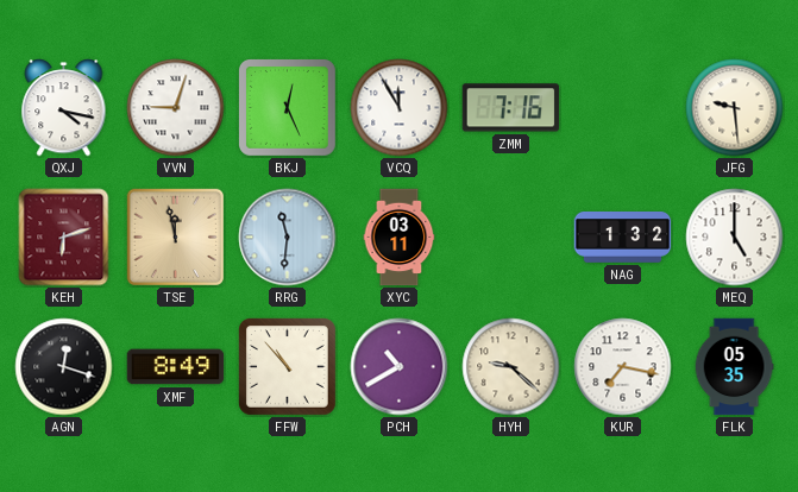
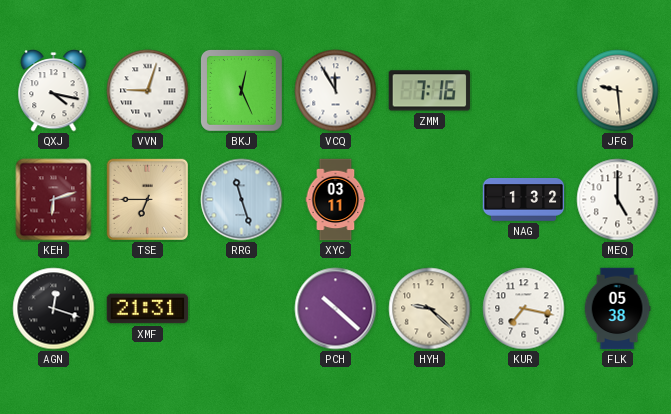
TSE: 11:58 -> 6:45
RRG: 11:31 -> 11:27
XMF: 8:49 -> 21:31
FFW: 10:53 -> none
PCH: 10:40 -> 10:22
FLK: 05:35 -> 05:38
